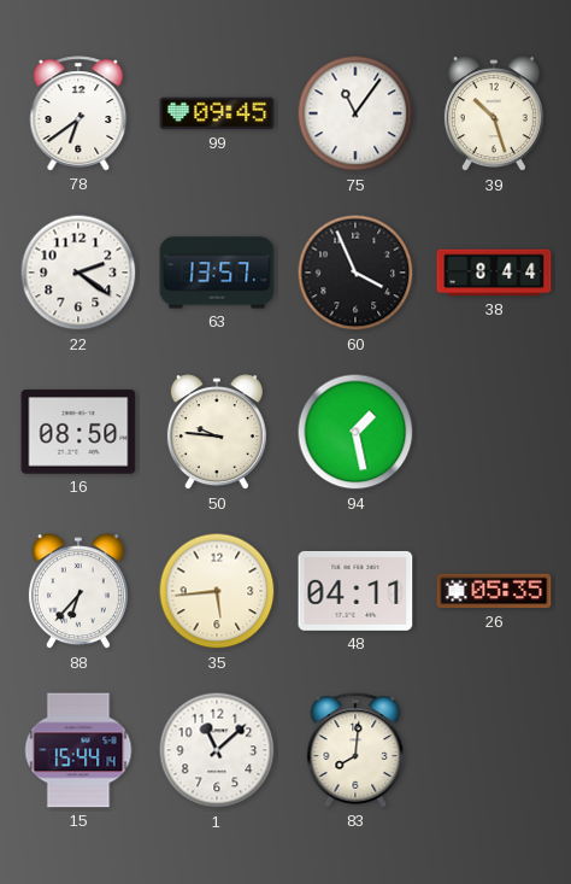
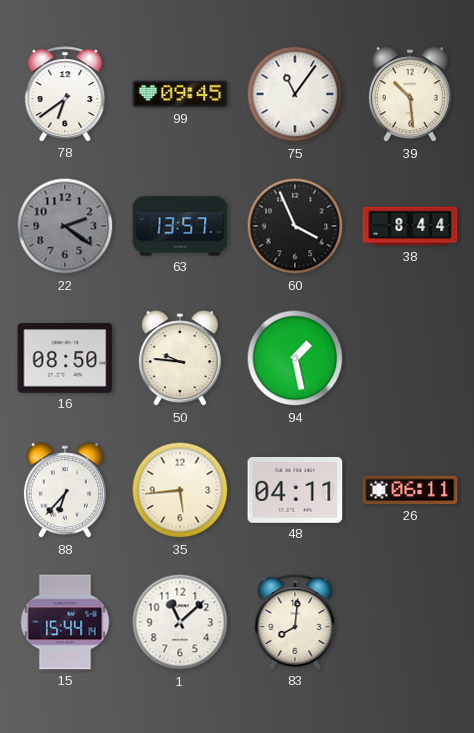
39: 10:27 -> 10:29
22 dial: white -> grey
26: 05:35 -> 06:11
